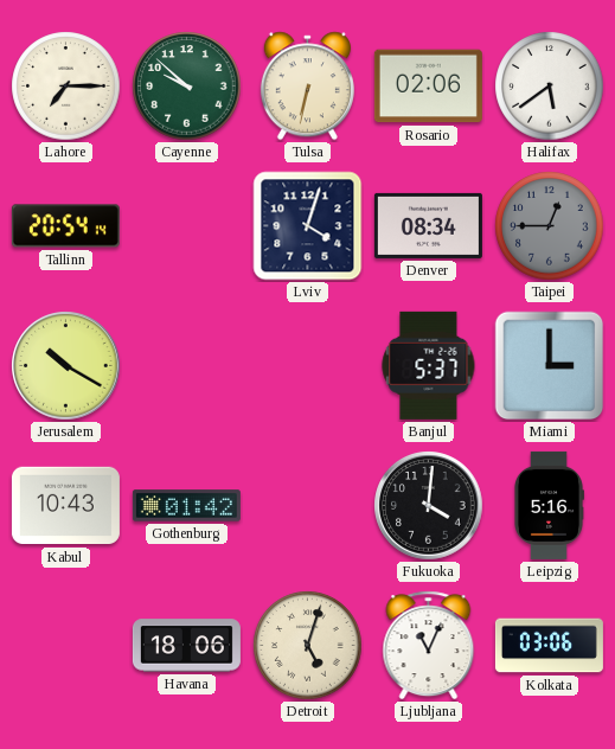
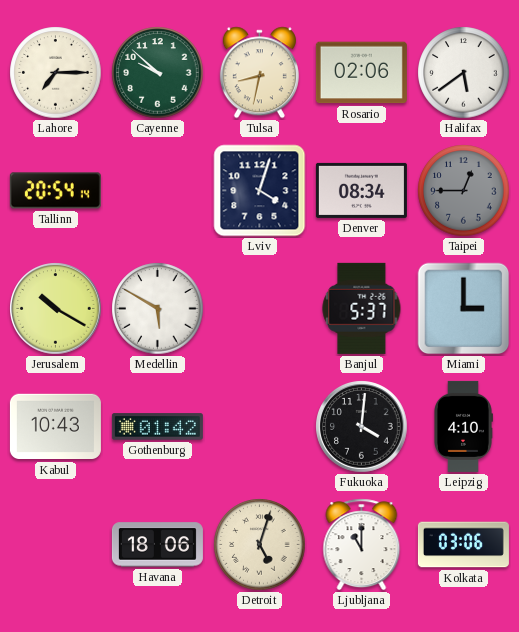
Tulsa: 6:32 -> 8:32
Medellin: none -> 5:50
Leipzig: 5:16 -> 4:10
Ljubljana: 11:04 -> 11:00
